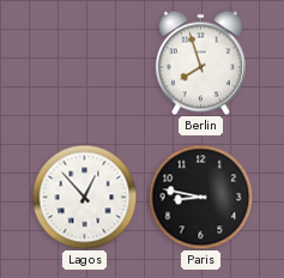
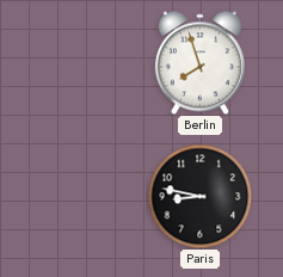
Lagos: 12:53 -> none
